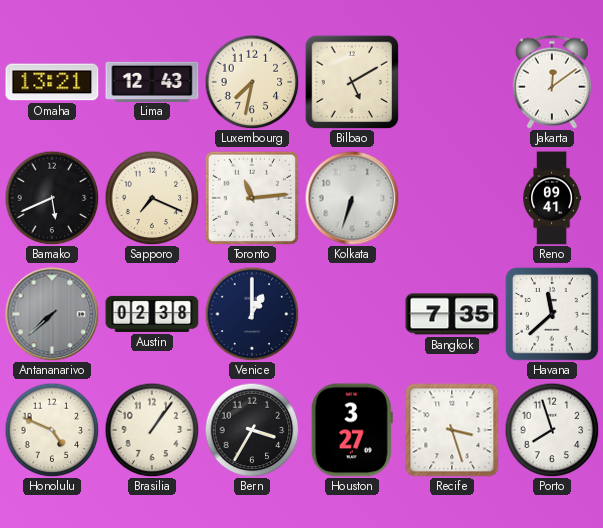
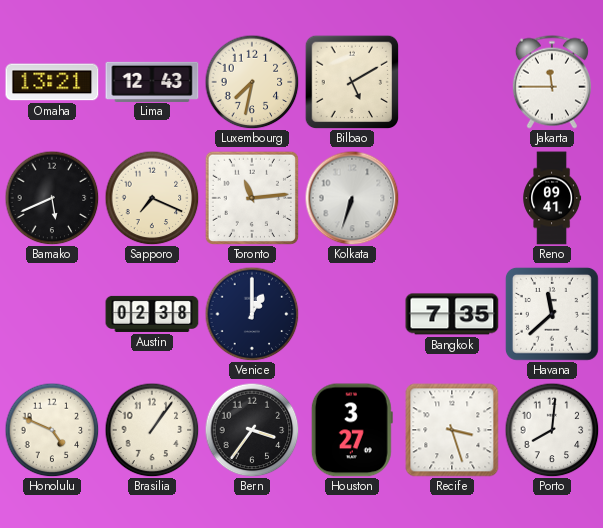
Jakarta: 12:09 -> 11:45
Antananarivo: 7:38 -> none
Bern: 3:35 -> 3:36
Porto: 7:57 -> 8:01
